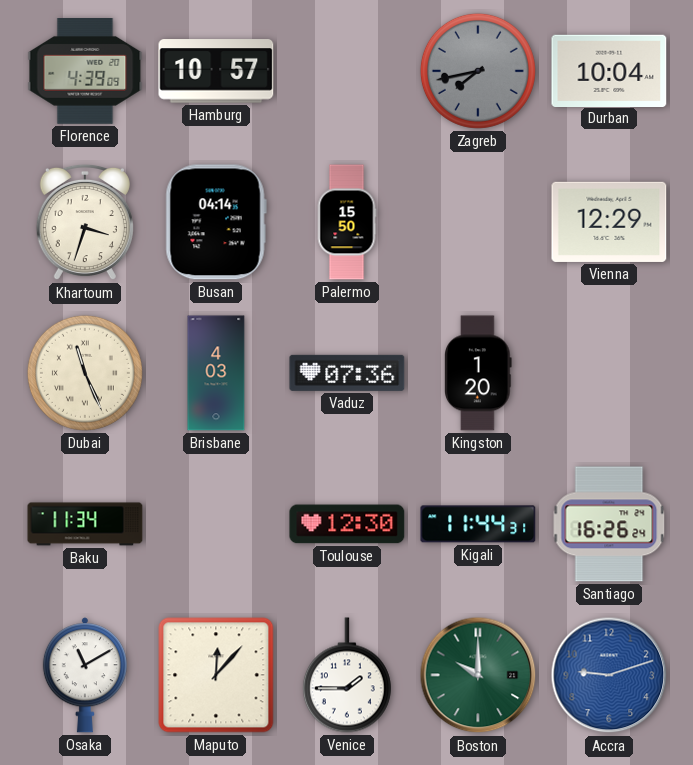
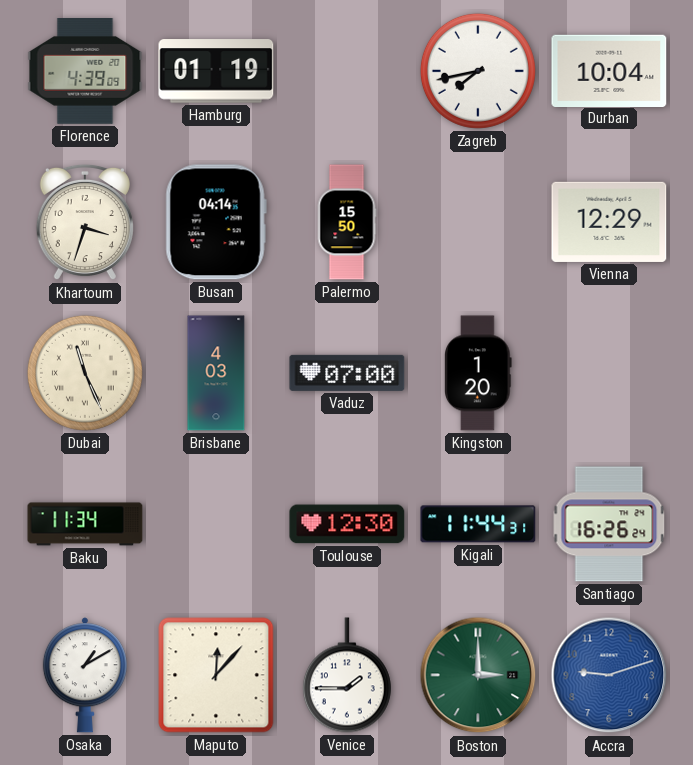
Hamburg: 10:57 -> 01:19
Zagreb dial: grey -> white
Vaduz: 07:36 -> 07:00
Osaka: 11:10 -> 1:10
Boston: 10:00 -> 3:00
